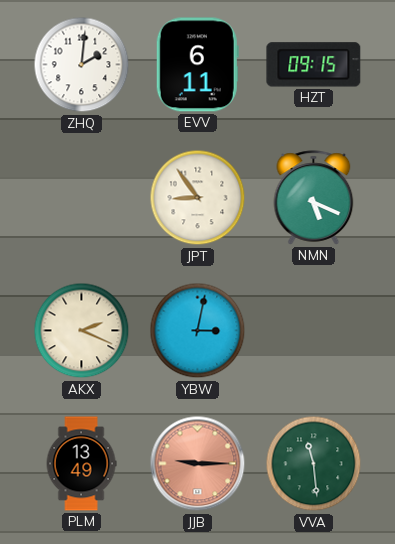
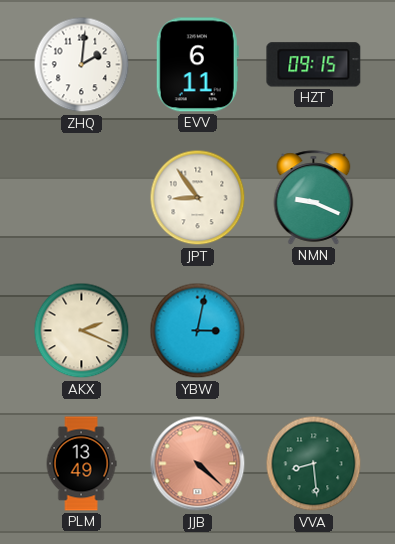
NMN: 5:19 -> 9:19
JJB: 9:15 -> 4:22
VVA: 11:29 -> 8:29
